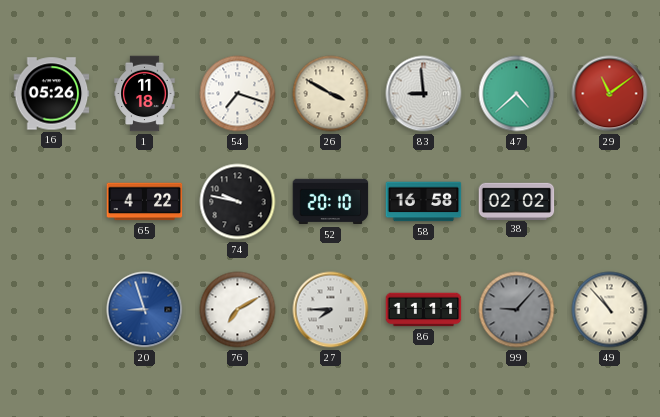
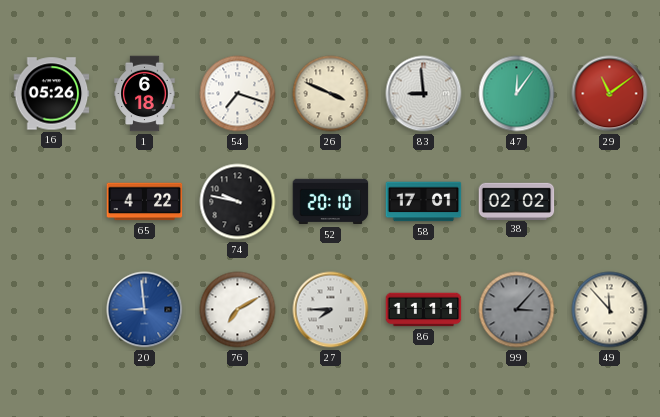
1: 11:18 -> 6:18
26: 3:50 -> 3:49
47: 4:38 -> 12:06
58: 16:58 -> 17:01
20: 8:57 -> 8:59
99: 9:07 -> 3:07
49: 10:53 -> 11:53
